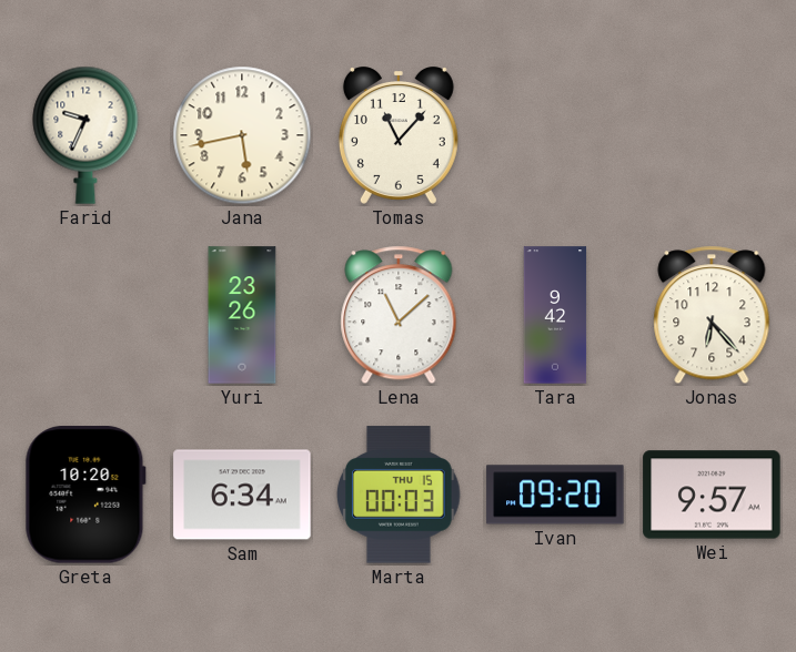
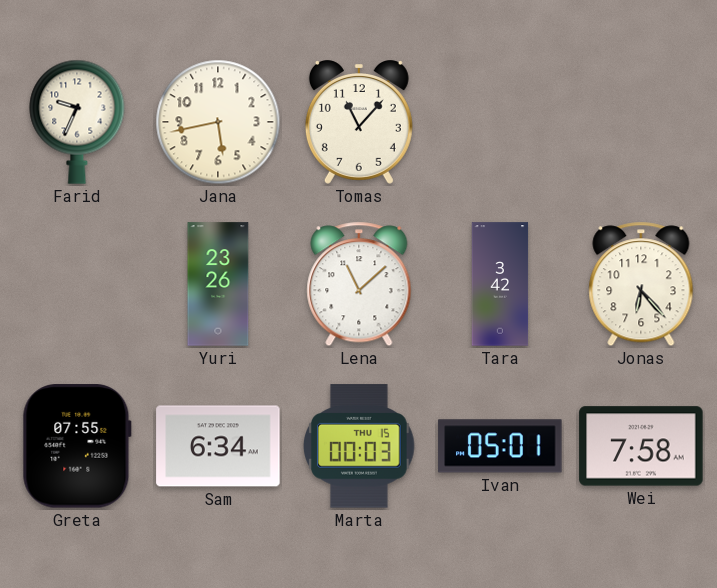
Tara: 9:42 -> 3:42
Greta: 10:20 -> 07:55
Ivan: 09:20 -> 05:01
Wei: 9:57 -> 7:58
